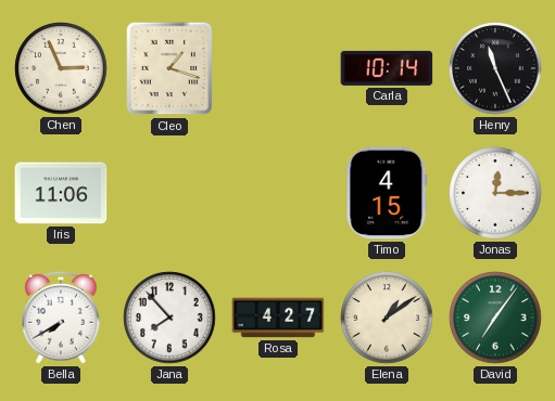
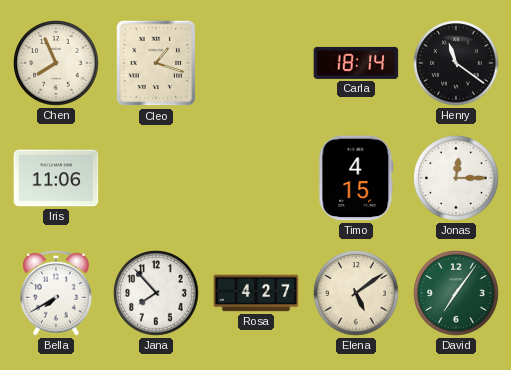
Chen: 2:56 -> 7:56
Carla: 10:14 -> 18:14
Henry: 11:26 -> 11:21
Elena: 1:09 -> 5:09
